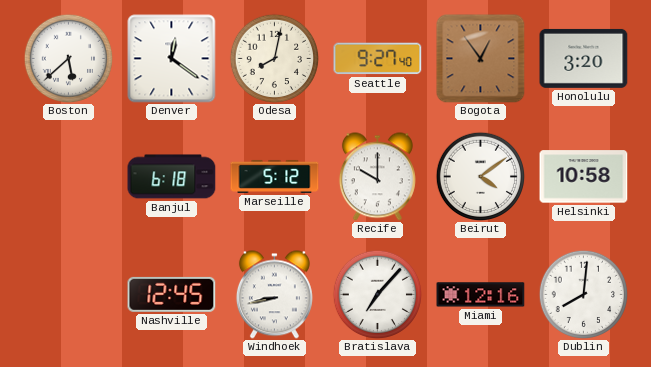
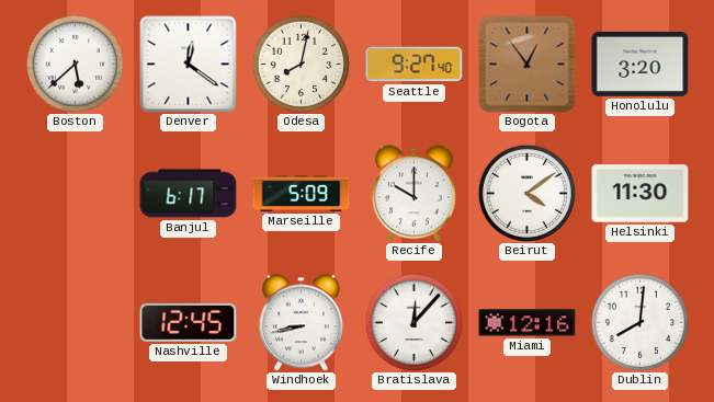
Banjul: 6:18 -> 6:17
Marseille: 5:12 -> 5:09
Helsinki: 10:58 -> 11:30
Bratislava: 7:07 -> 12:07
